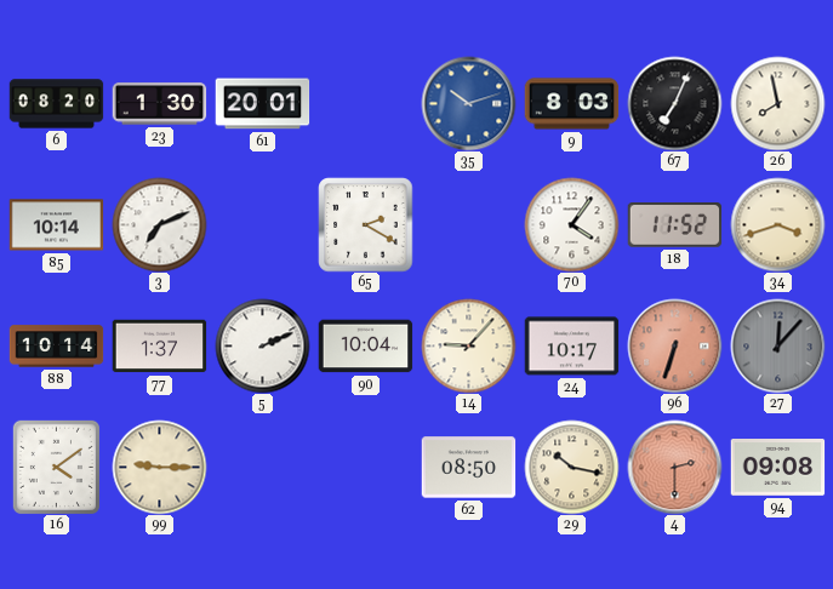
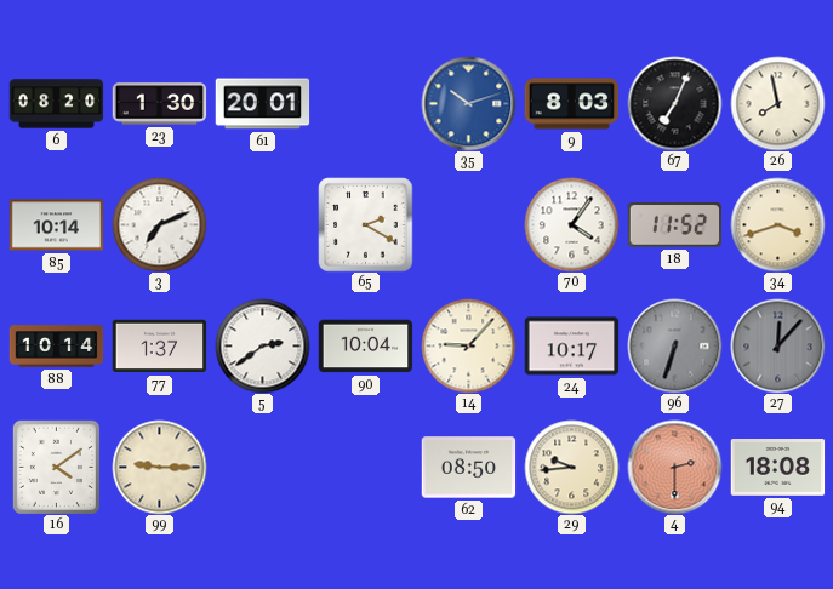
5: 2:11 -> 2:39
96 dial: salmon -> grey
29: 10:17 -> 9:44
94: 09:08 -> 18:08
